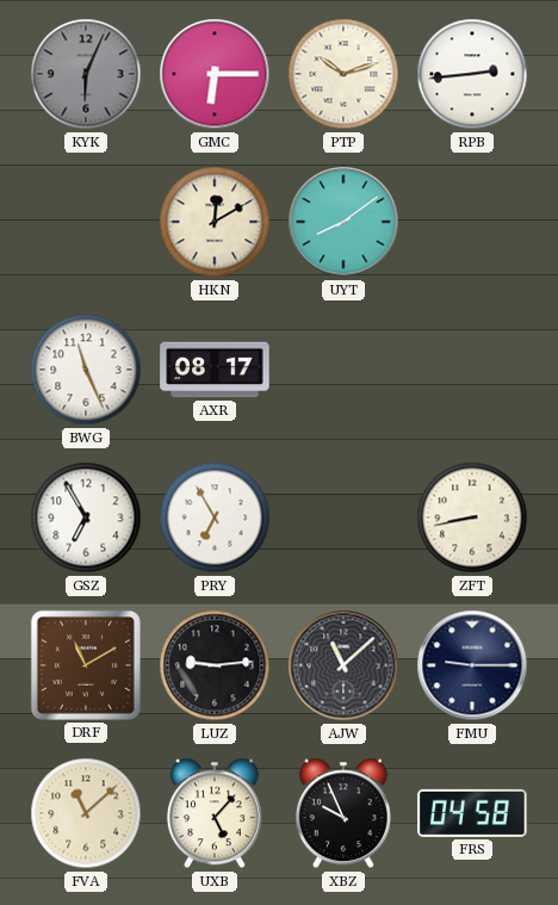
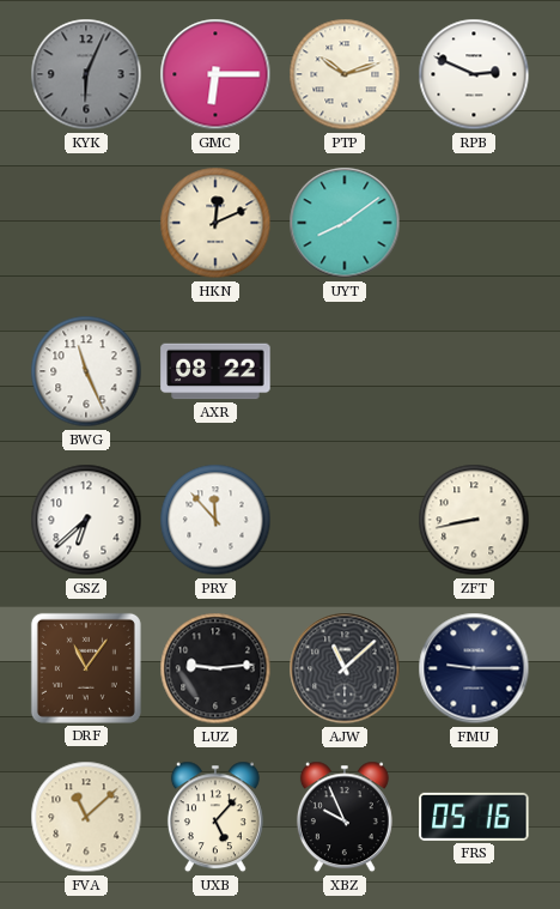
RPB: 2:44 -> 2:49
HKN: 12:10 -> 12:11
AXR: 08:17 -> 08:22
GSZ: 6:55 -> 6:38
PRY: 6:55 -> 11:53
DRF: 11:10 -> 11:06
FRS: 04:58 -> 05:16
